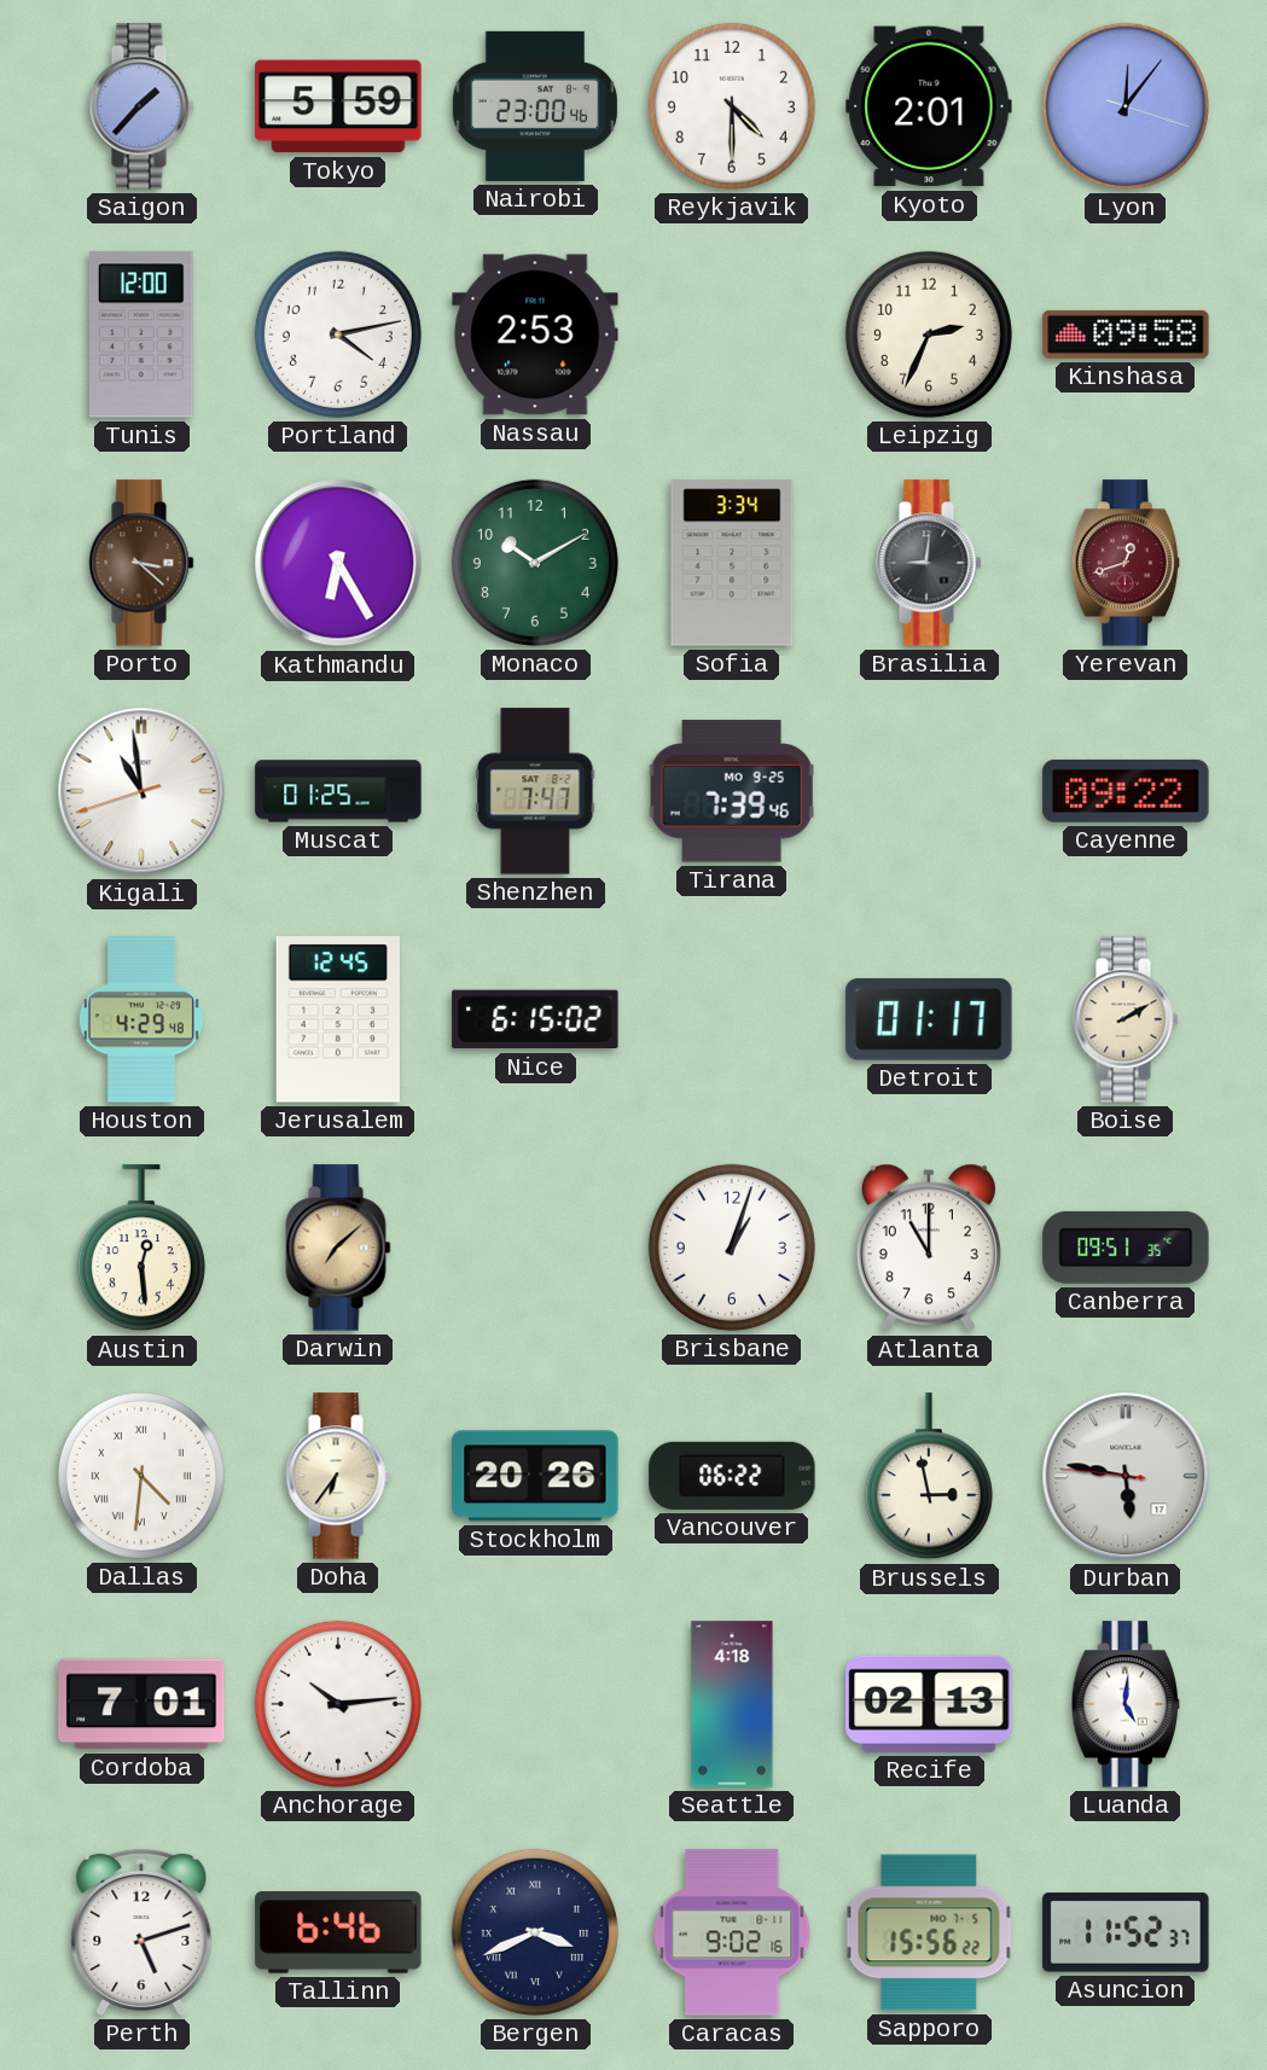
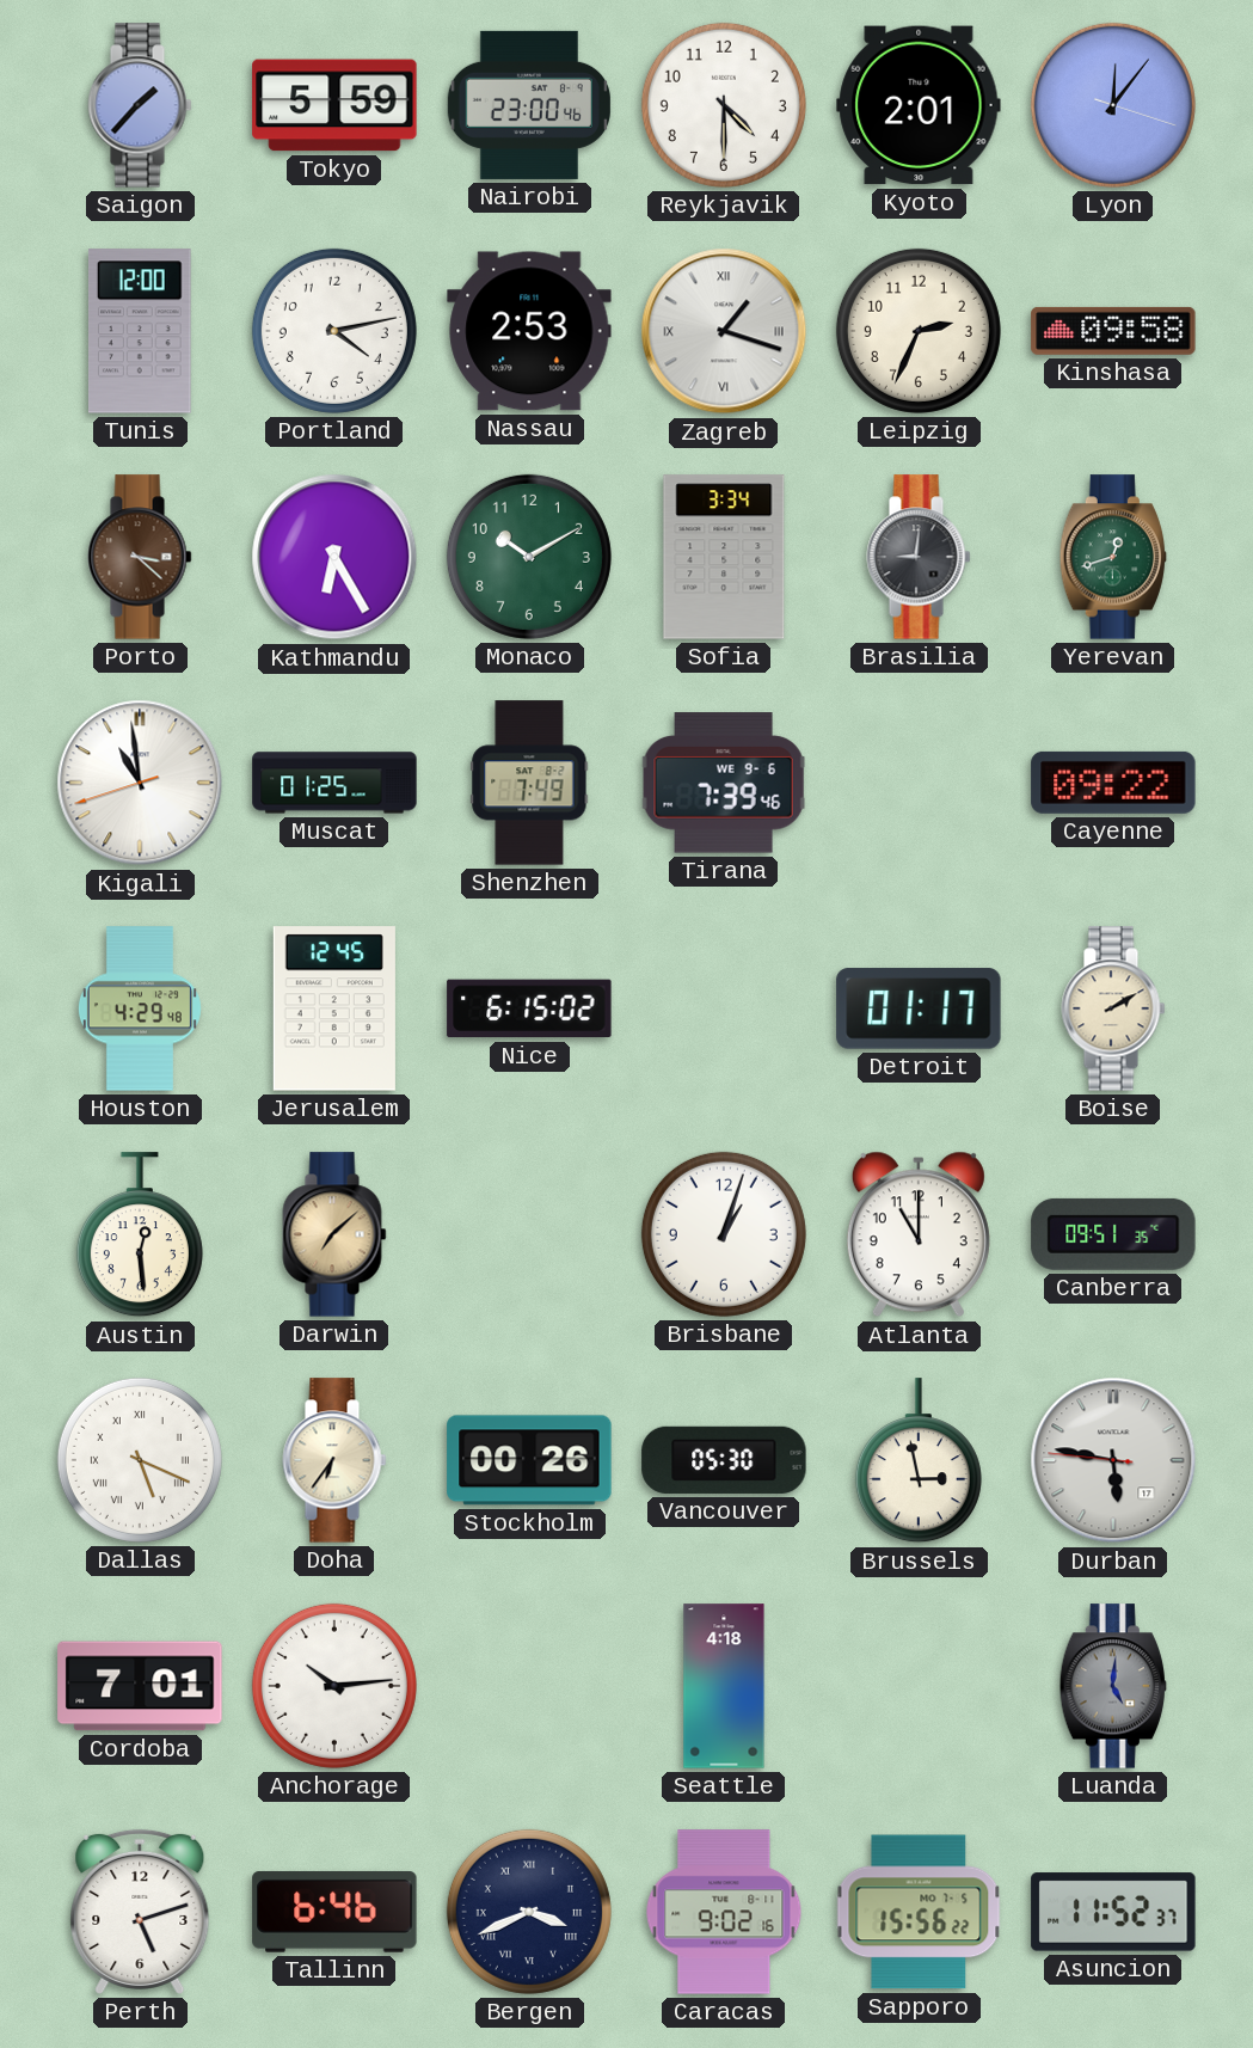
Zagreb: none -> 1:18
Yerevan dial: burgundy -> green
Shenzhen: 7:47 -> 7:49
Tirana date: MO 9-25 -> WE 9-6
Dallas: 4:31 -> 5:19
Stockholm: 20:26 -> 00:26
Vancouver: 06:22 -> 05:30
Recife: 02:13 -> none
Luanda dial: white -> grey
